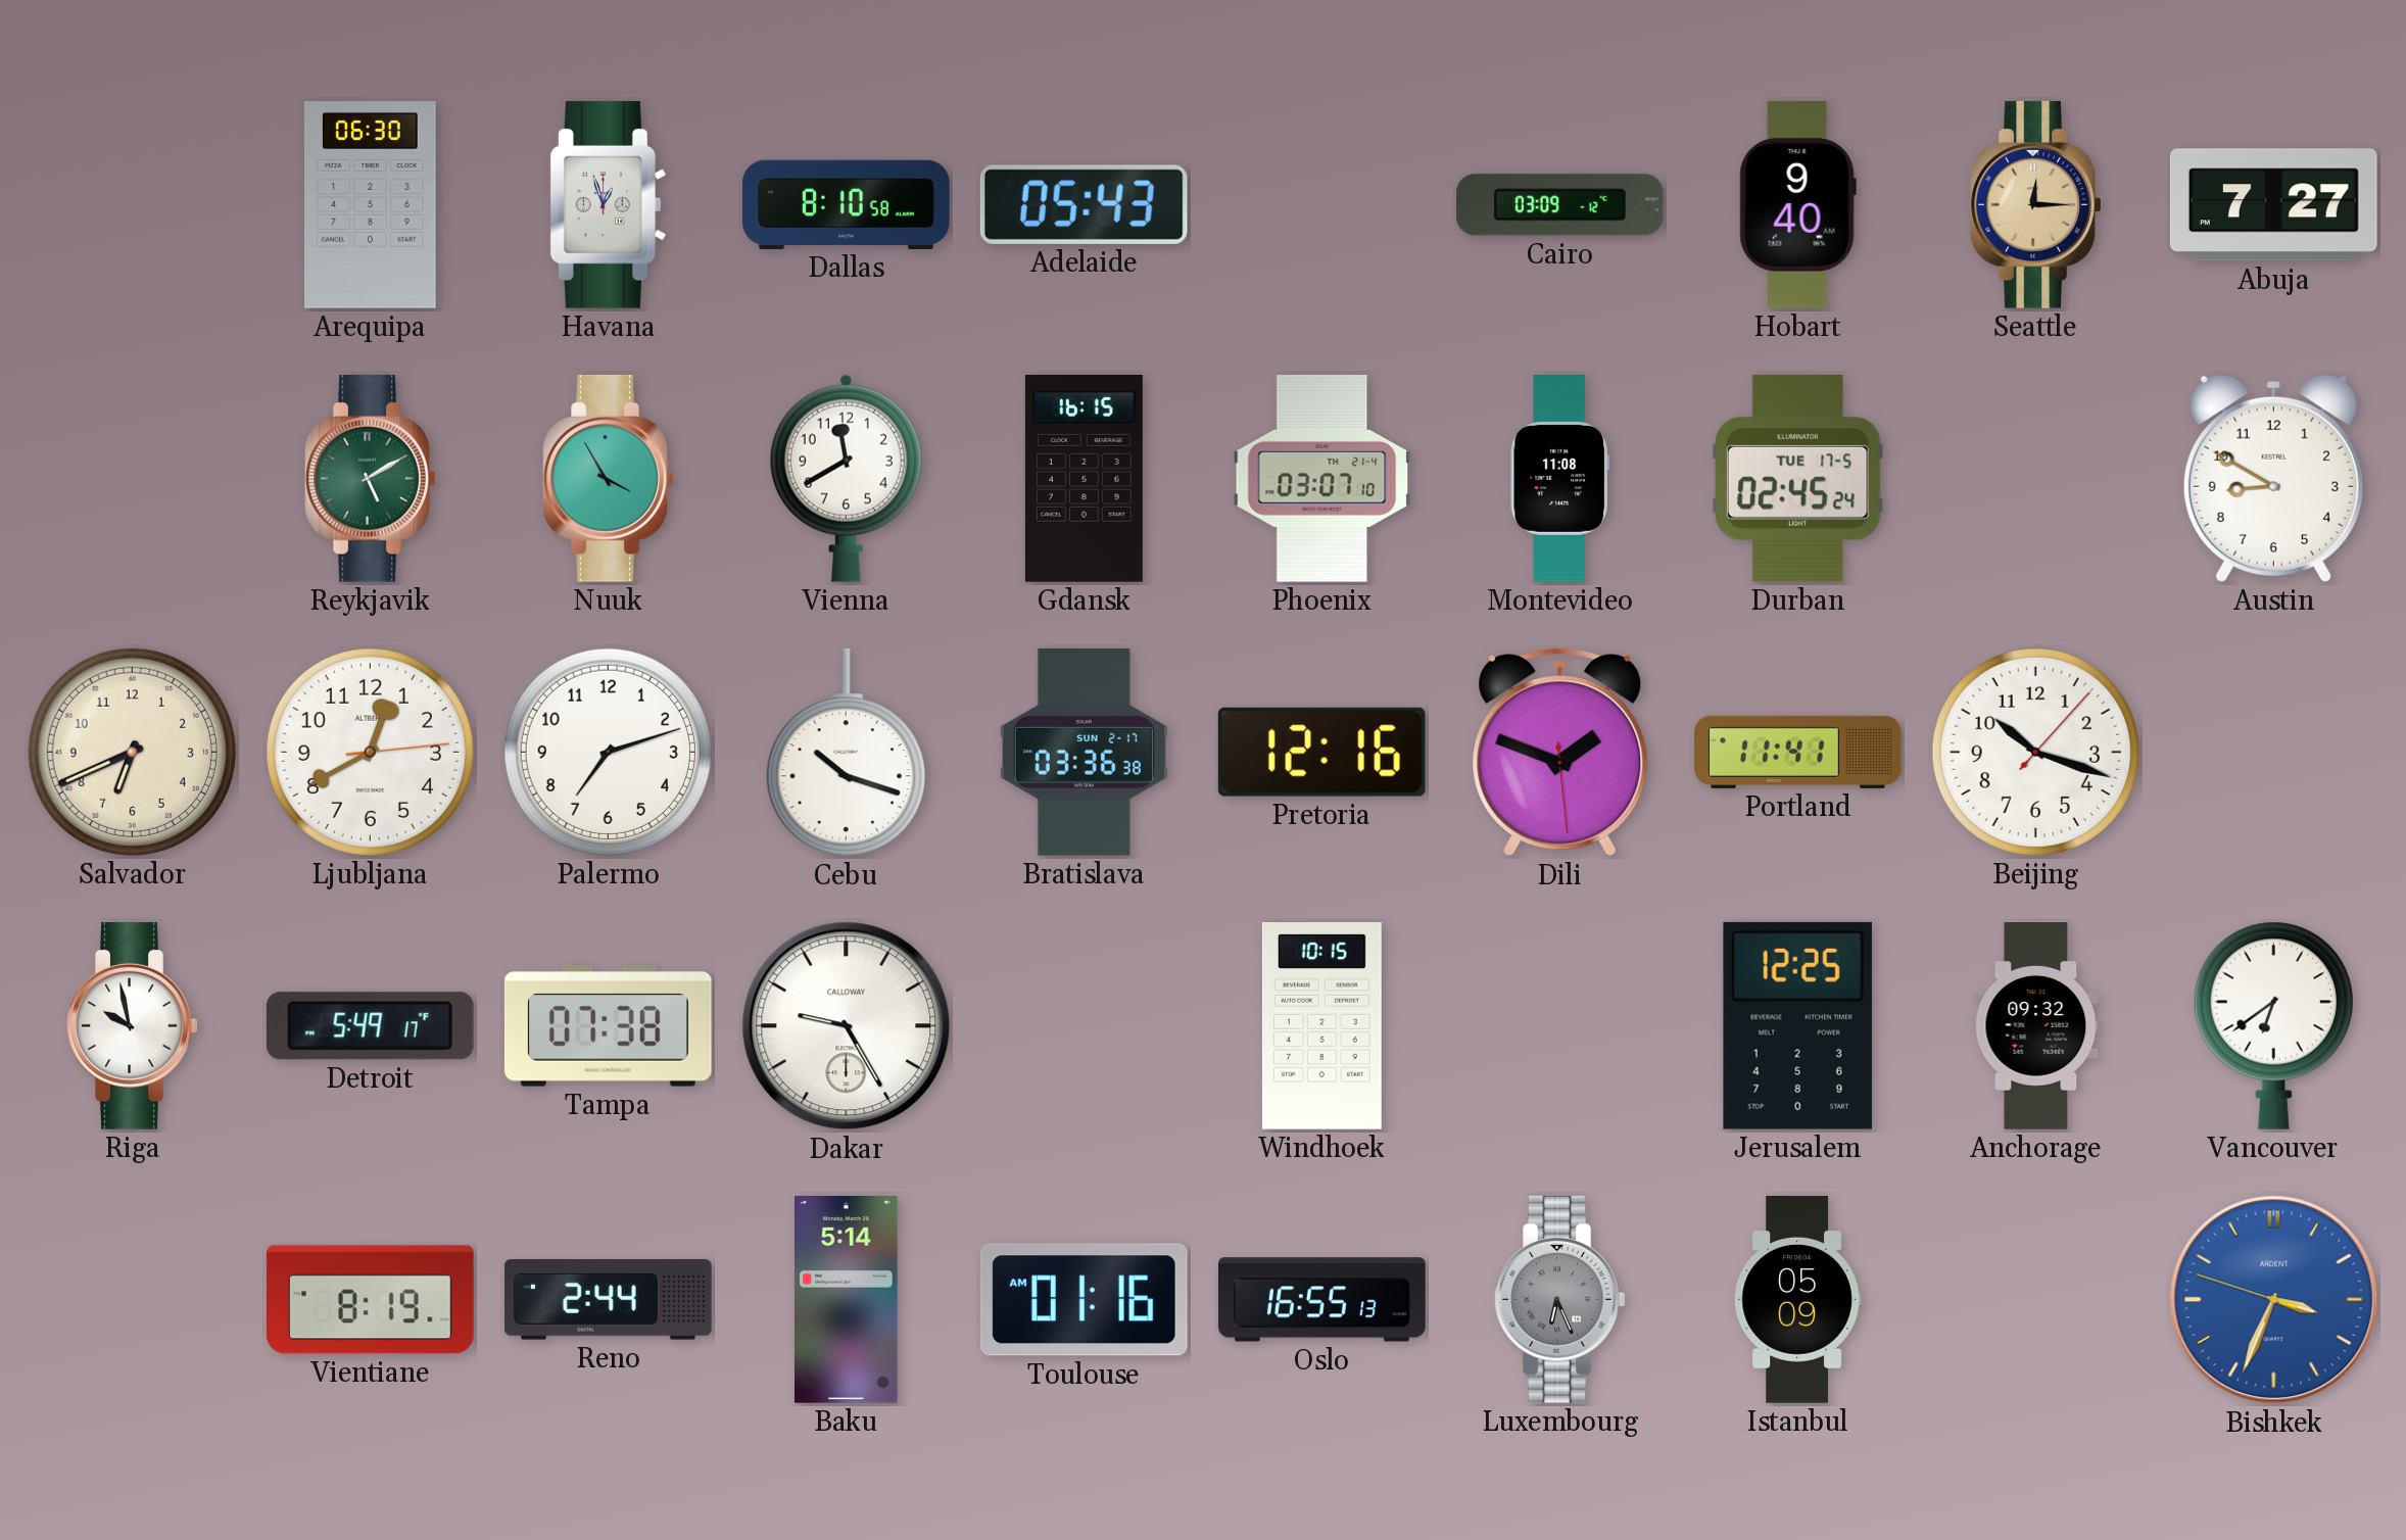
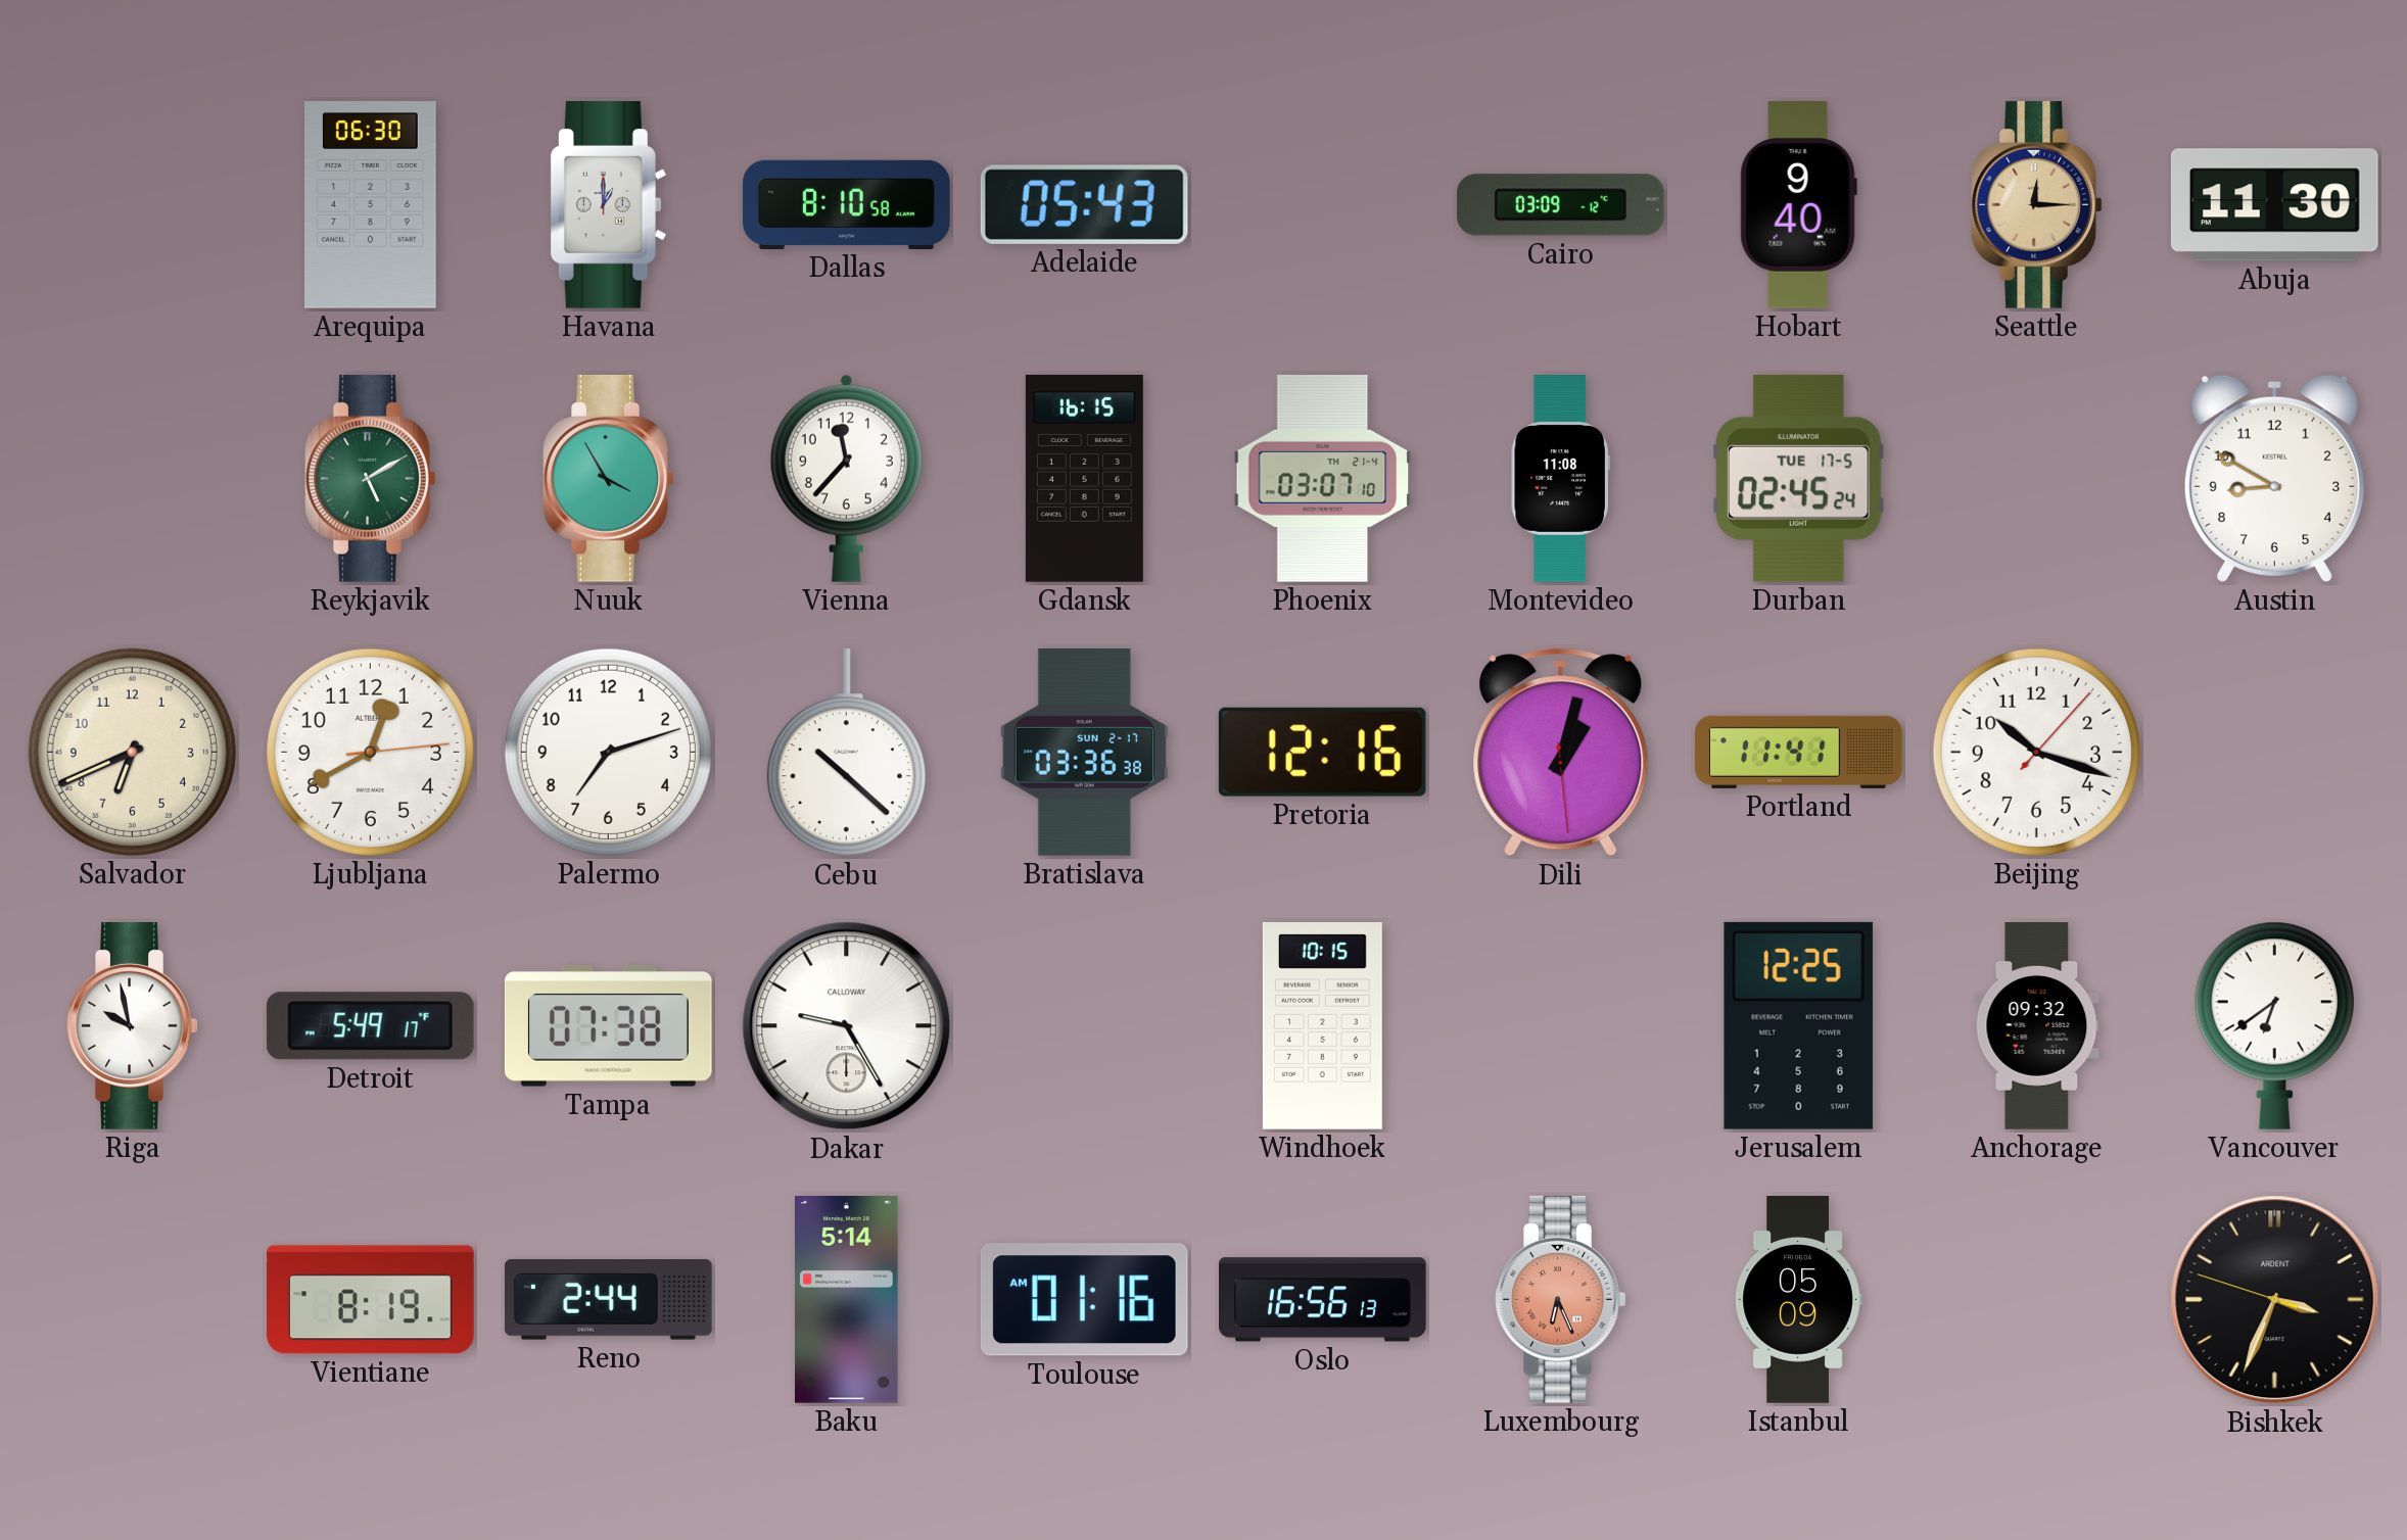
Havana: 12:57 -> 1:00
Abuja: 7:27 -> 11:30
Vienna: 11:40 -> 11:37
Cebu: 10:18 -> 10:22
Dili: 1:48 -> 1:02
Oslo: 16:55 -> 16:56
Luxembourg dial: grey -> salmon
Bishkek dial: blue -> black
